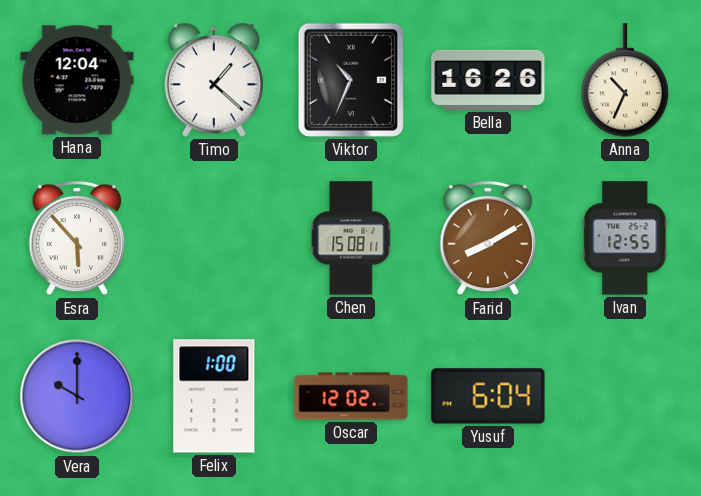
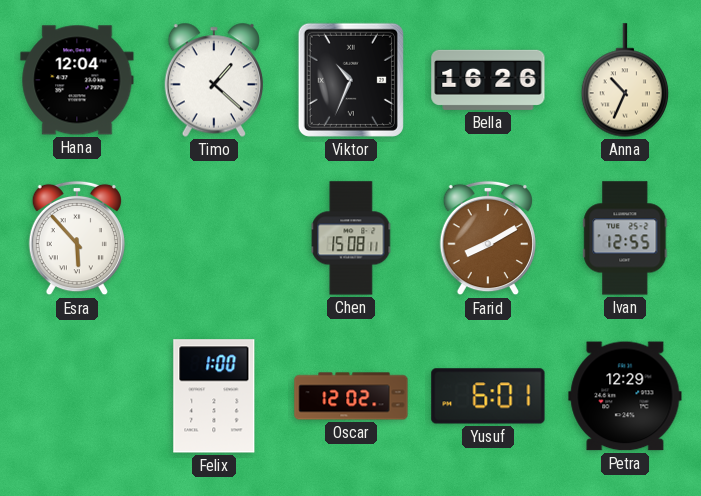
Vera: 10:00 -> none
Yusuf: 6:04 -> 6:01
Petra: none -> 12:29
